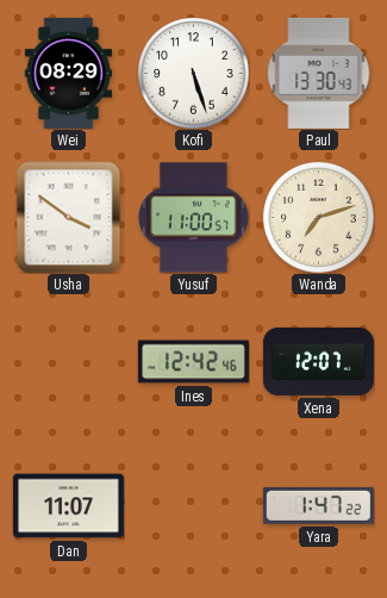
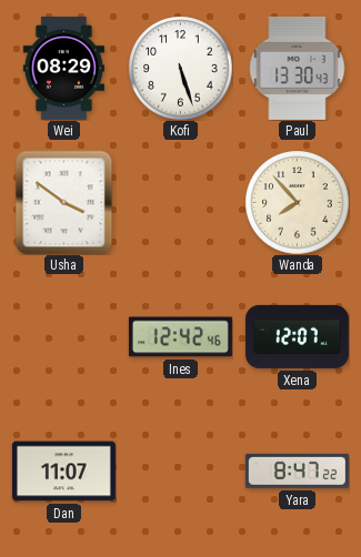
Yusuf: 11:00 -> none
Wanda: 7:12 -> 7:53
Yara: 1:47 -> 8:47
